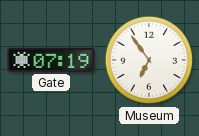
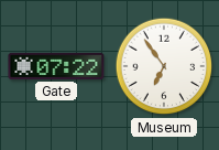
Gate: 07:19 -> 07:22
